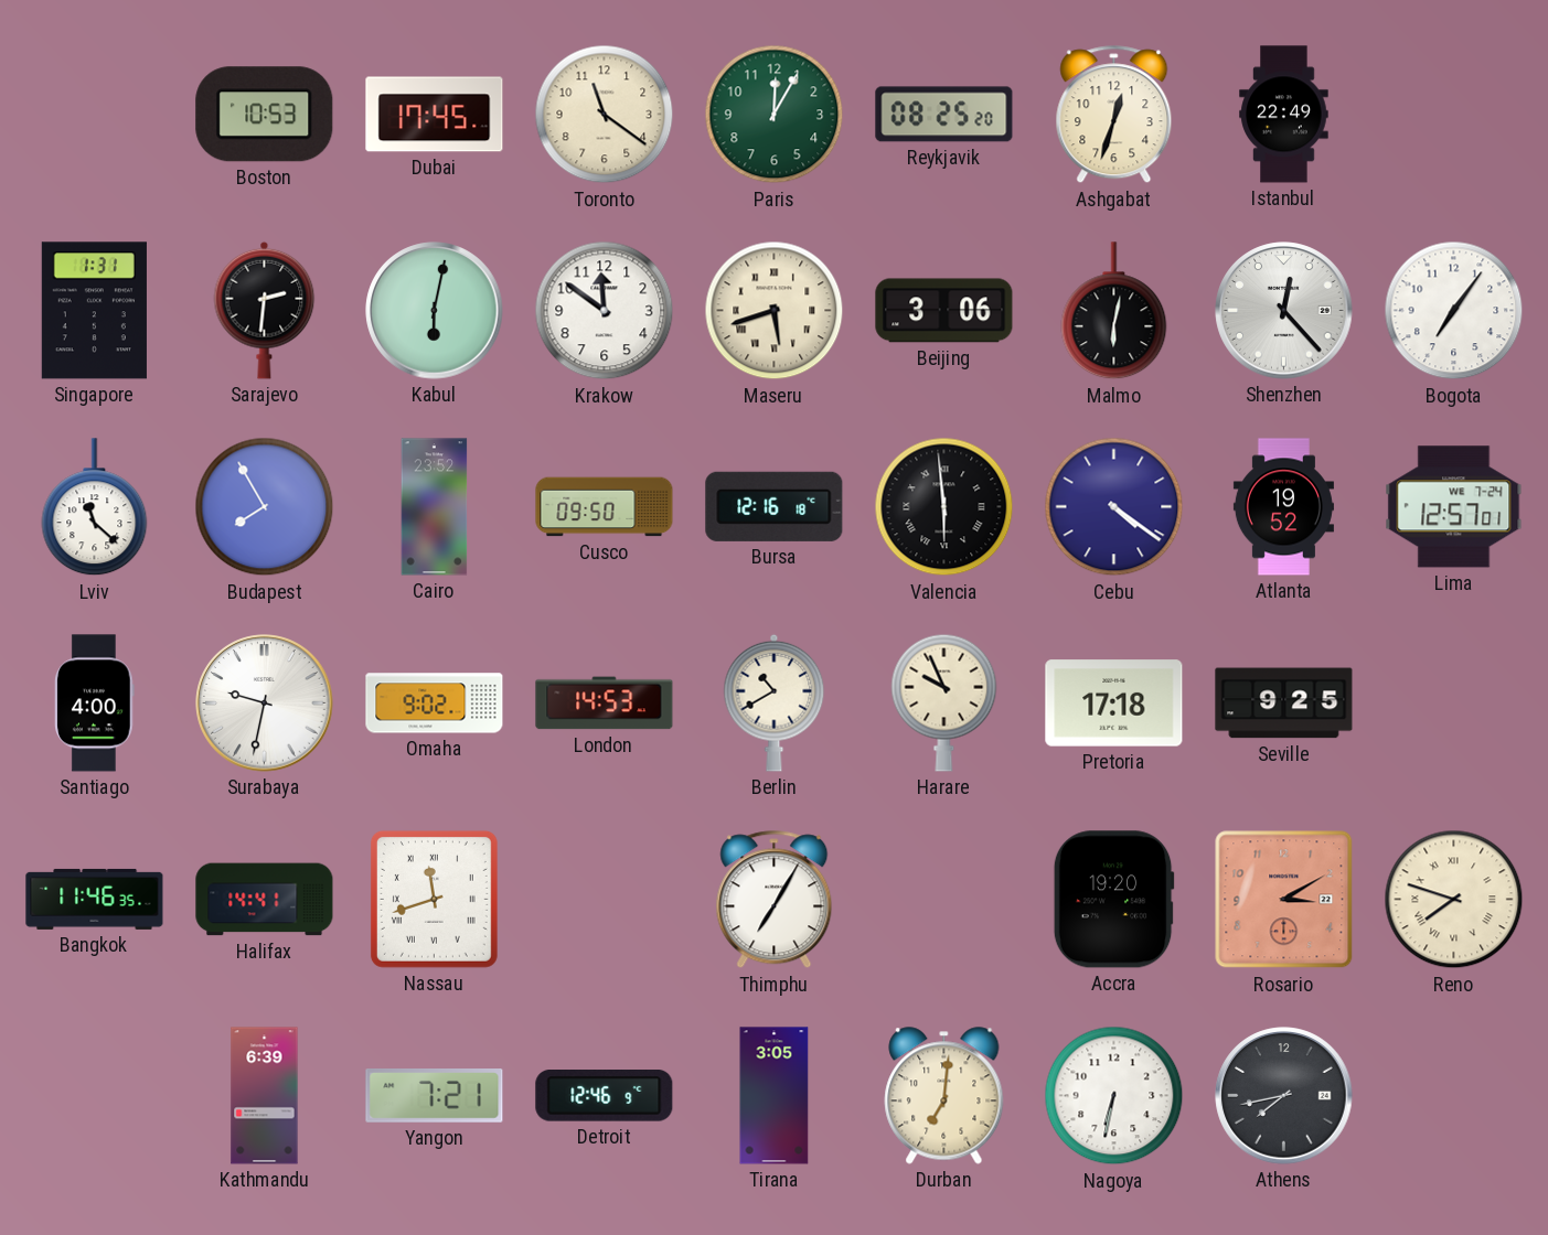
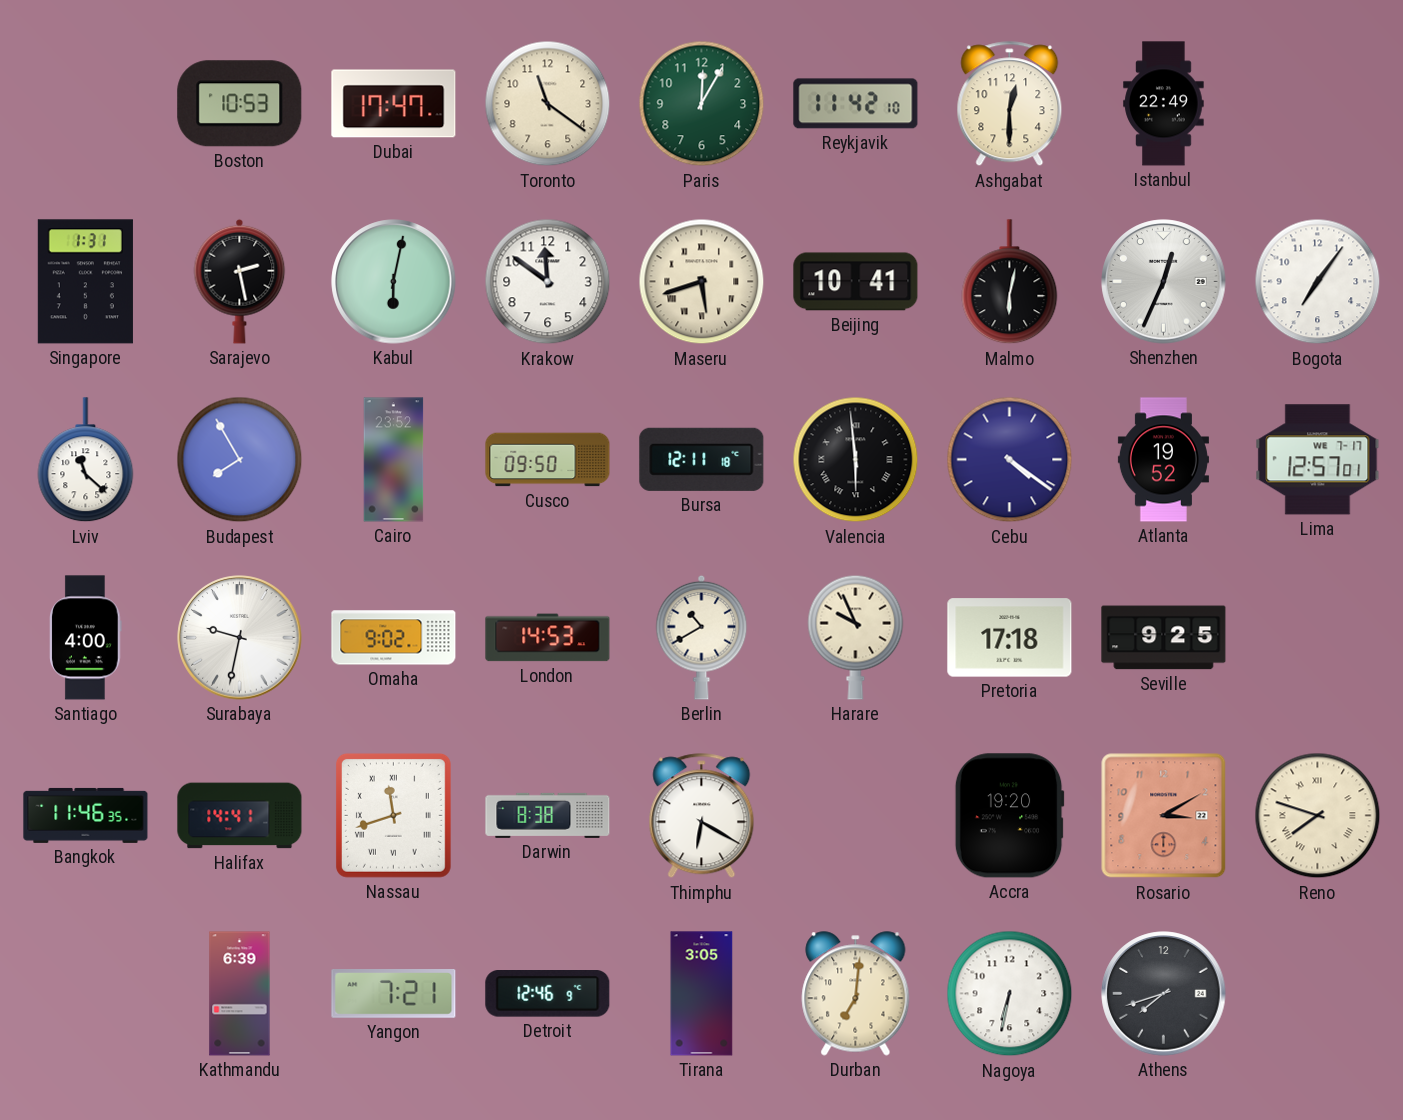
Dubai: 17:45 -> 17:47
Reykjavik: 08:25 -> 11:42
Ashgabat: 12:33 -> 12:30
Sarajevo: 2:31 -> 2:28
Beijing: 3:06 -> 10:41
Shenzhen: 12:23 -> 12:34
Bursa: 12:16 -> 12:11
Lima date: WE 7-24 -> WE 7-17
Darwin: none -> 8:38
Thimphu: 7:05 -> 6:20
Athens: 7:43 -> 7:42
